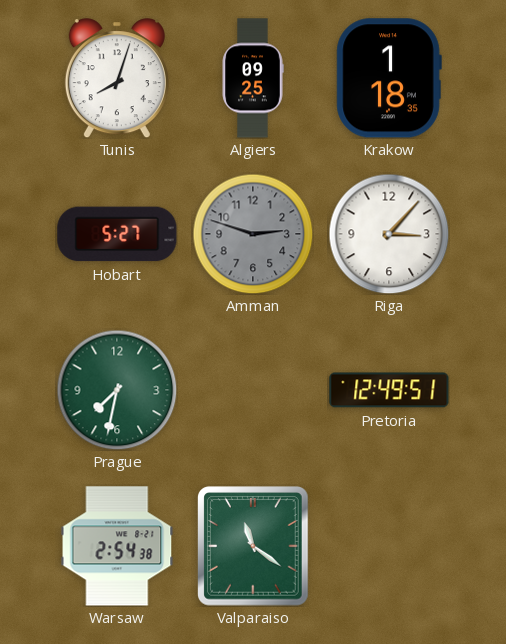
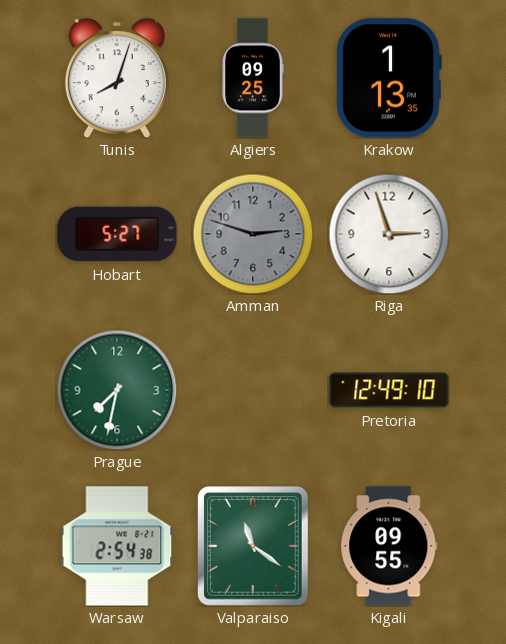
Krakow: 1:18 -> 1:13
Riga: 3:07 -> 2:57
Pretoria: 12:49:51 -> 12:49:10
Kigali: none -> 09:55
